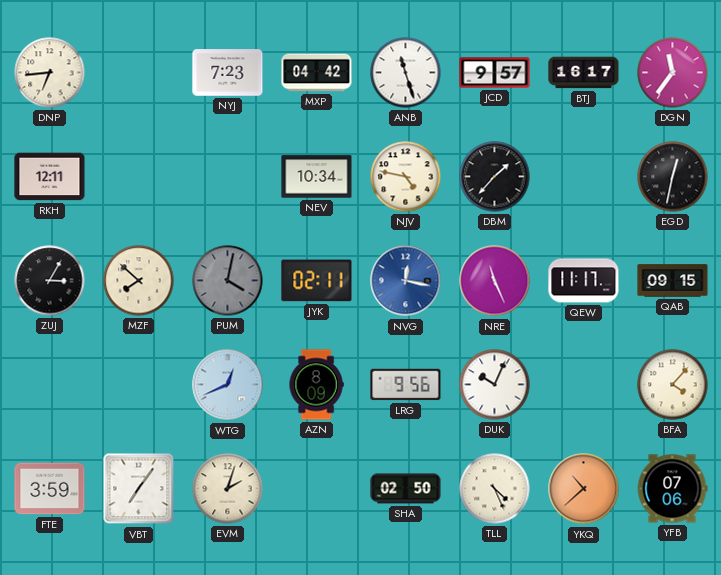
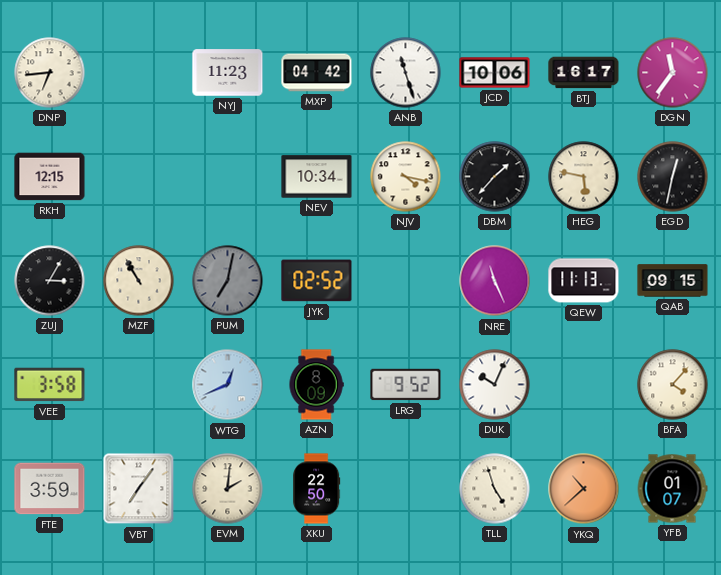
NYJ: 7:23 -> 11:23
JCD: 9:57 -> 10:06
RKH: 12:11 -> 12:15
NJV: 4:47 -> 4:17
HEG: none -> 5:47
MZF: 7:52 -> 10:55
PUM: 4:02 -> 7:02
JYK: 02:11 -> 02:52
NVG: 12:17 -> none
QEW: 11:17 -> 11:13
VEE: none -> 3:58
LRG: 9:56 -> 9:52
EVM: 2:03 -> 2:01
XKU: none -> 22:50
SHA: 02:50 -> none
TLL: 4:26 -> 4:57
YFB: 07:06 -> 01:07
